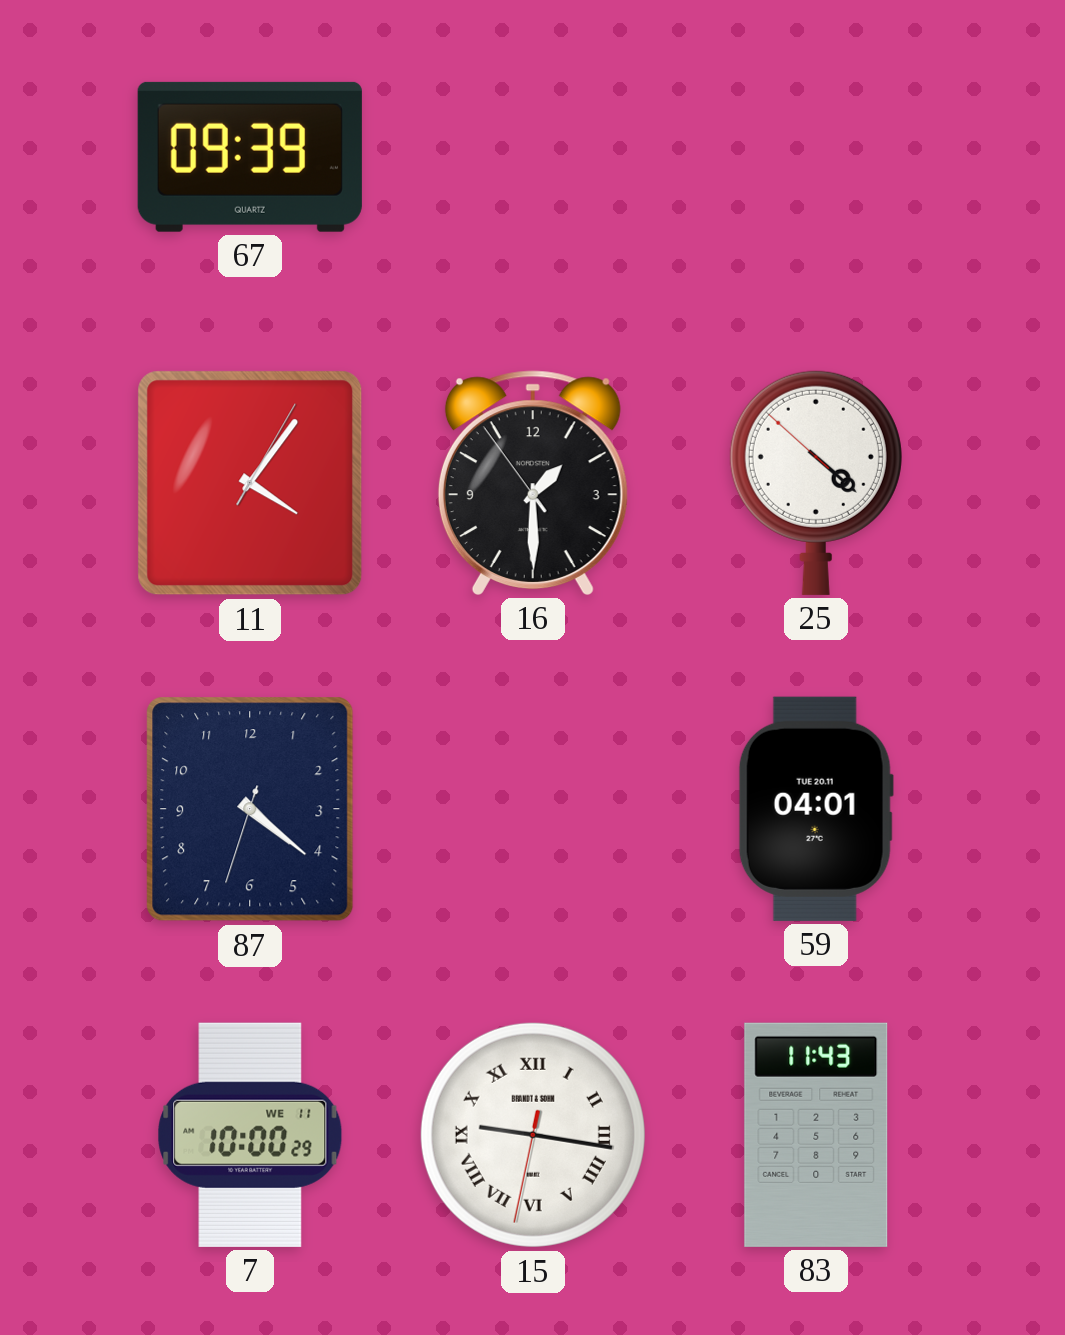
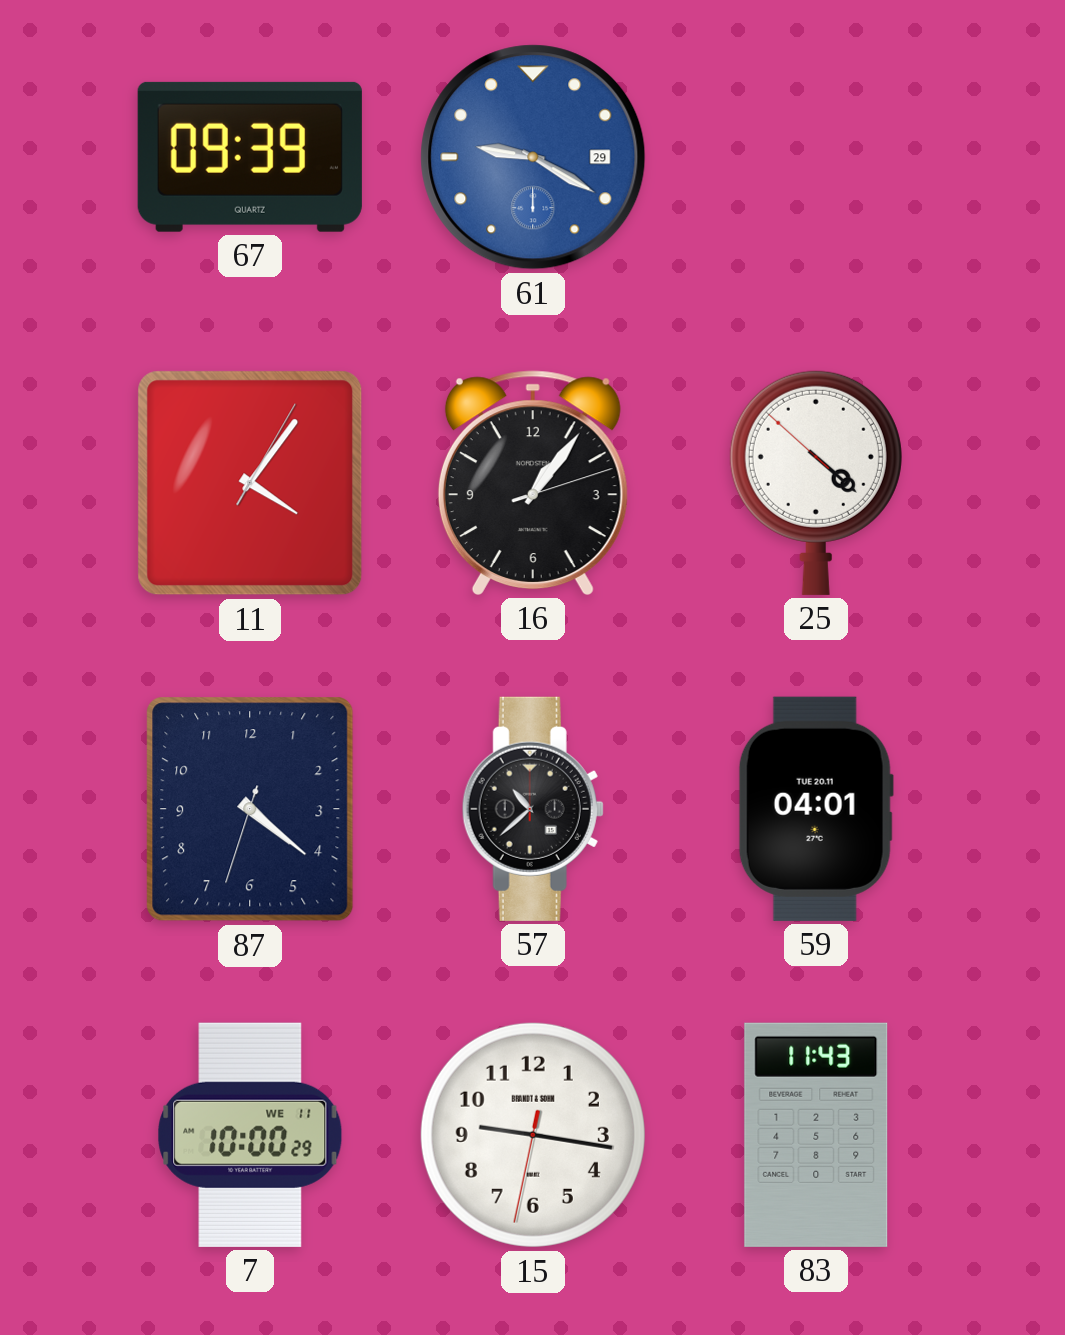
61: none -> 9:20
16: 1:29 -> 1:06
57: none -> 10:38
15 numerals: Roman -> Arabic
